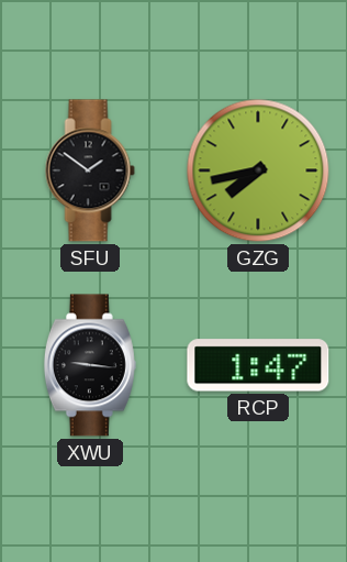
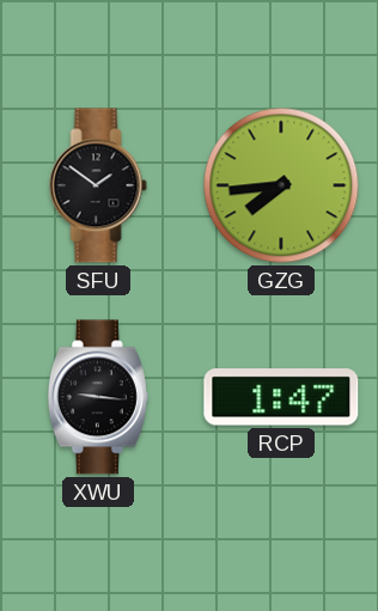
GZG: 7:43 -> 7:44
